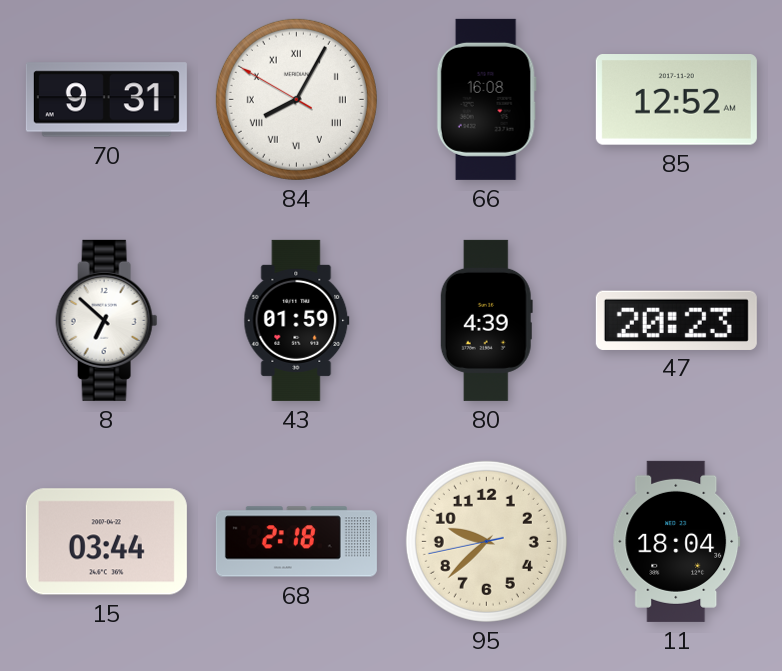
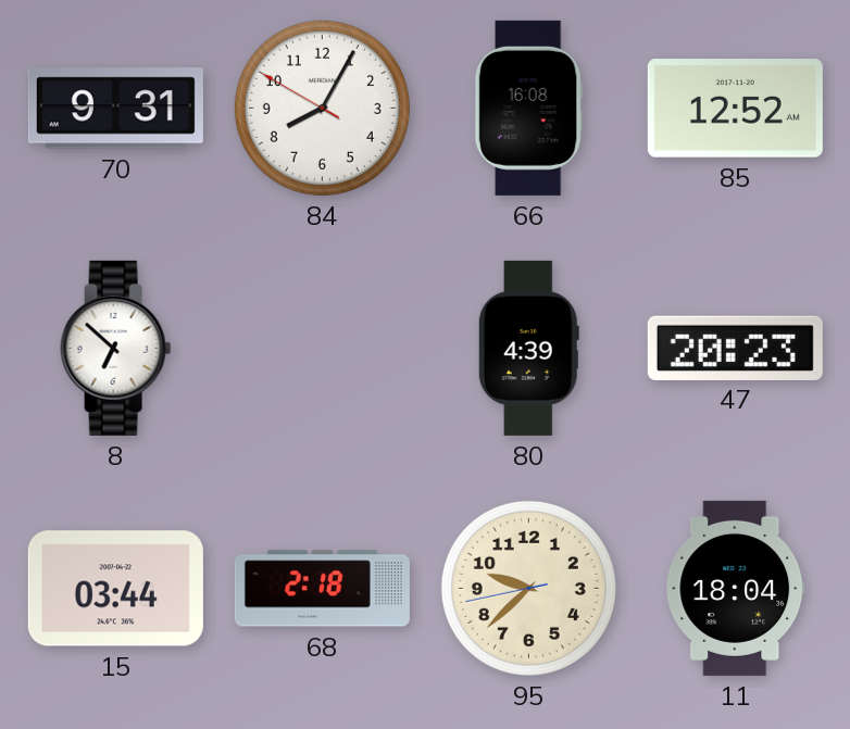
84 numerals: Roman -> Arabic
43: 01:59 -> none
